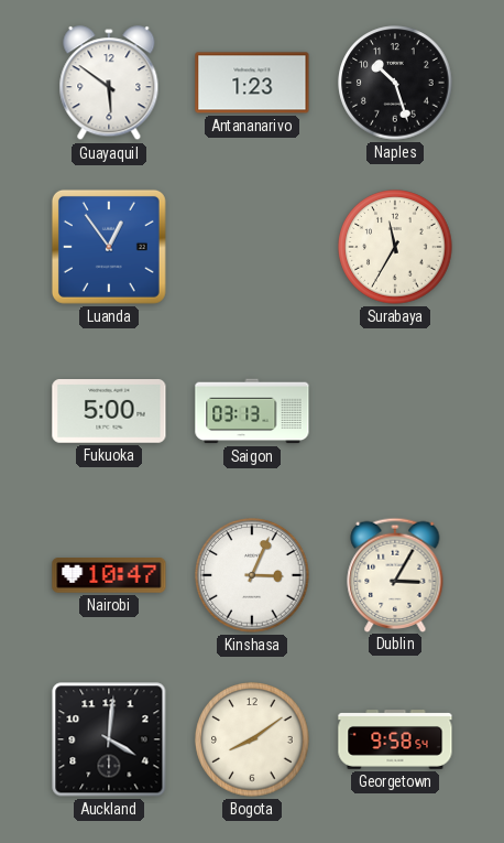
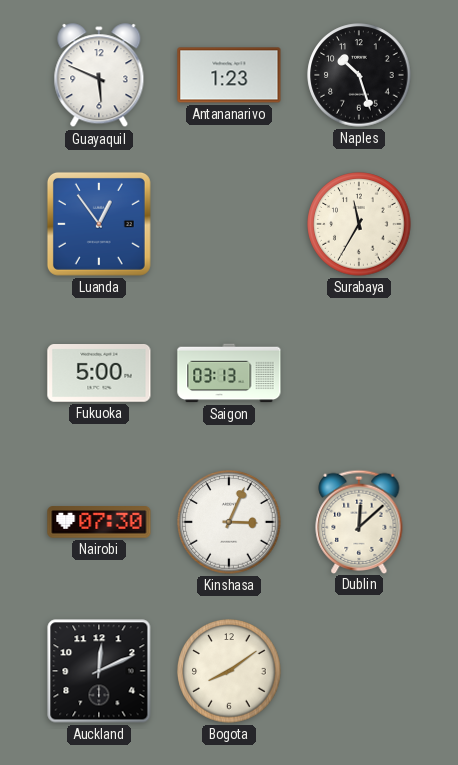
Guayaquil: 5:51 -> 5:49
Nairobi: 10:47 -> 07:30
Dublin: 3:05 -> 12:08
Auckland: 4:01 -> 12:11
Georgetown: 9:58 -> none
